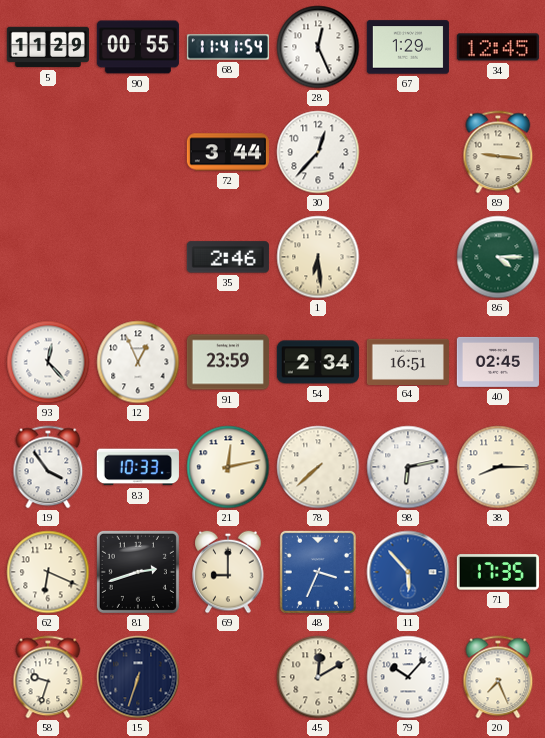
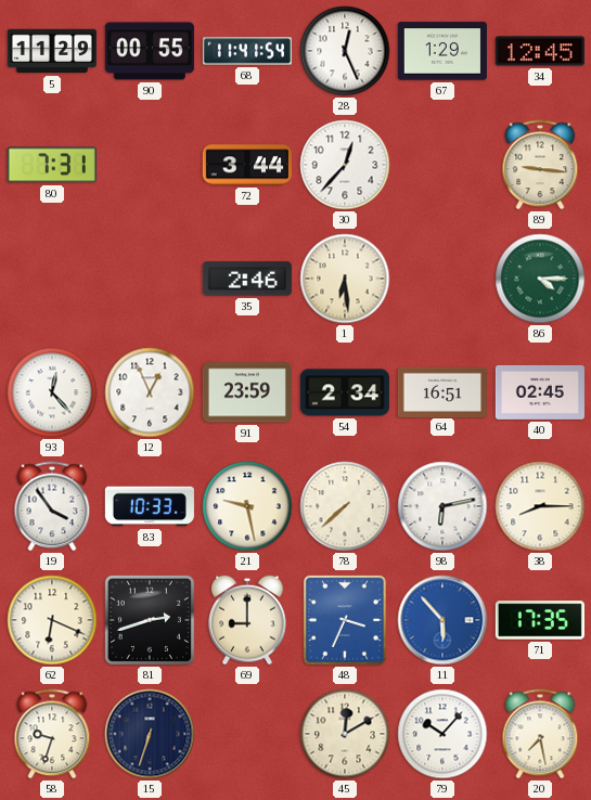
80: none -> 7:31
21: 12:13 -> 9:28
20: 7:26 -> 7:28
